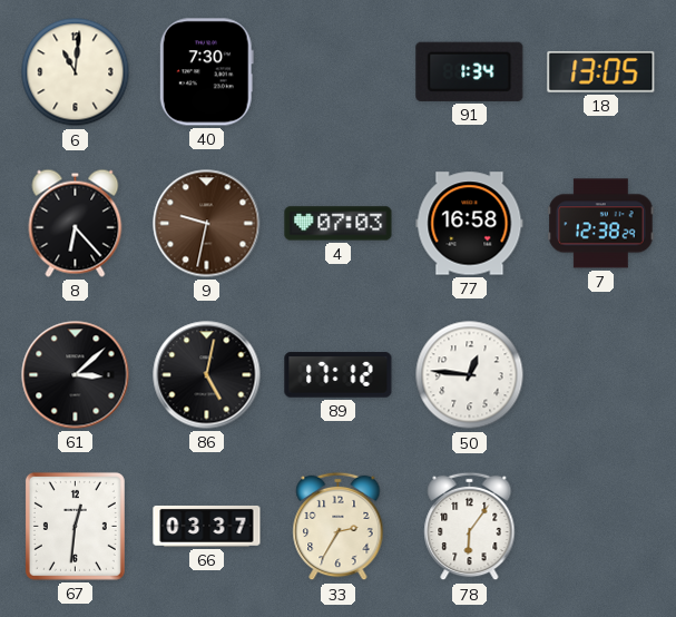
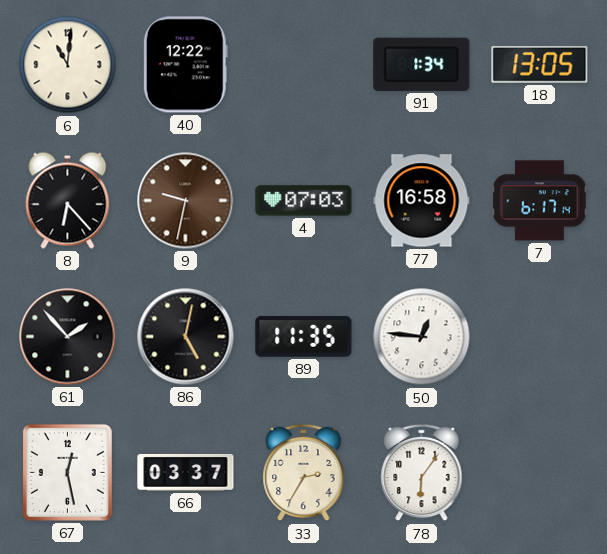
40: 7:30 -> 12:22
7: 12:38 -> 6:17
61: 3:08 -> 1:53
89: 17:12 -> 11:35
67: 12:31 -> 12:28
